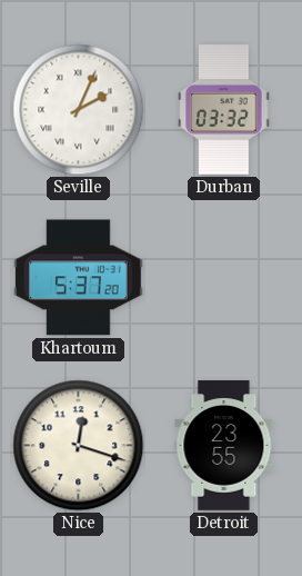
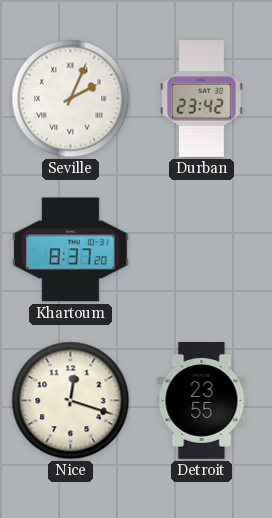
Durban: 03:32 -> 23:42
Khartoum: 5:37 -> 8:37
